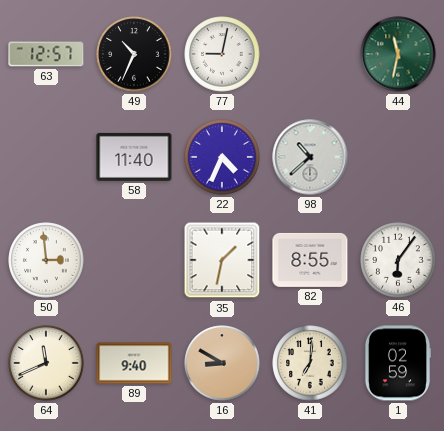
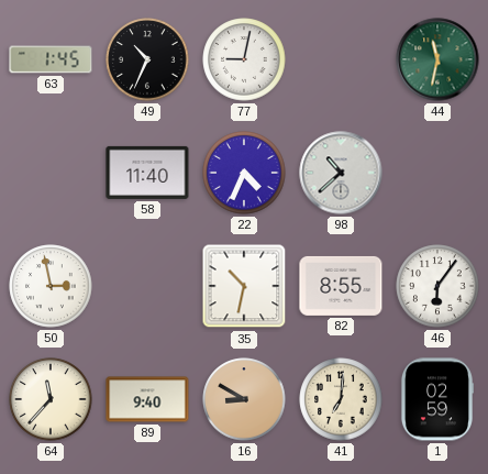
63: 12:57 -> 1:45
50: 2:59 -> 2:58
35: 1:32 -> 10:32
64: 11:41 -> 11:37
